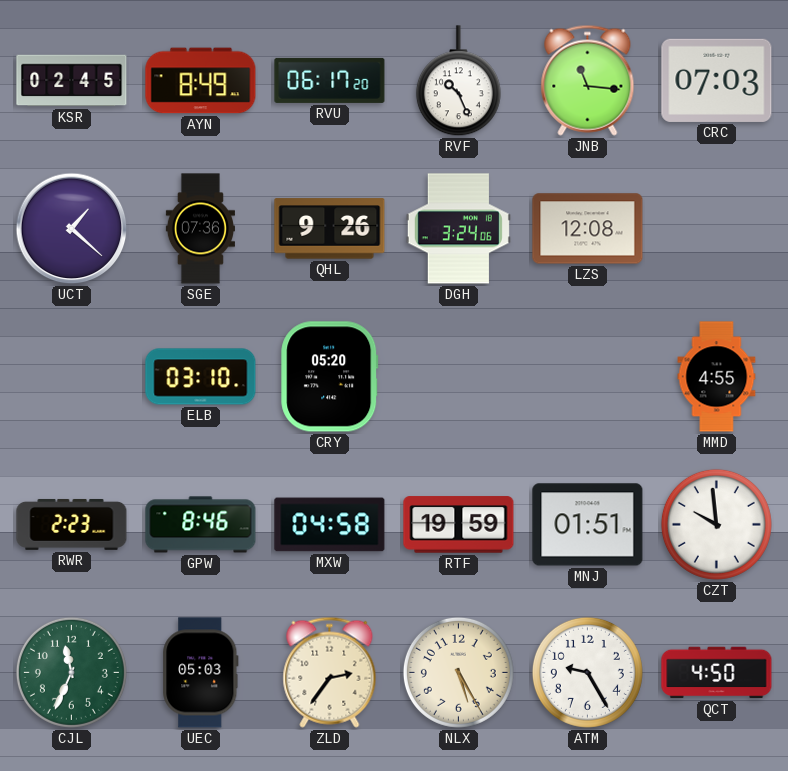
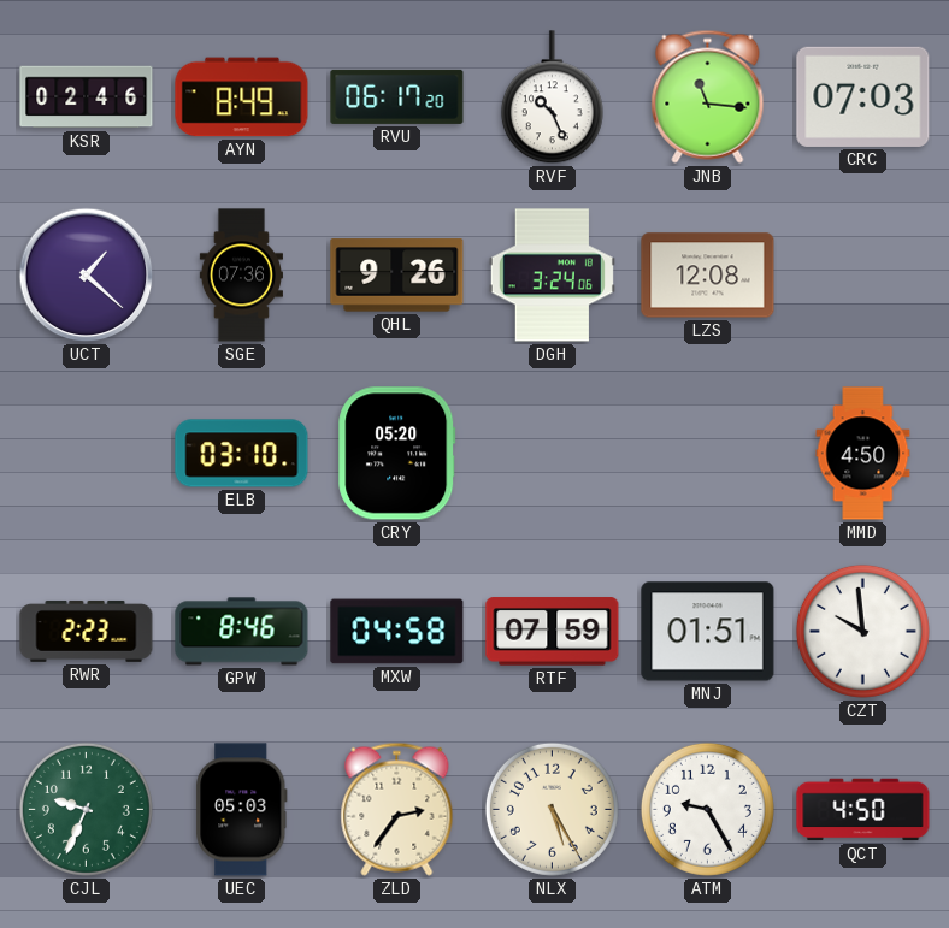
KSR: 02:45 -> 02:46
MMD: 4:55 -> 4:50
RTF: 19:59 -> 07:59
CJL: 11:34 -> 9:34
